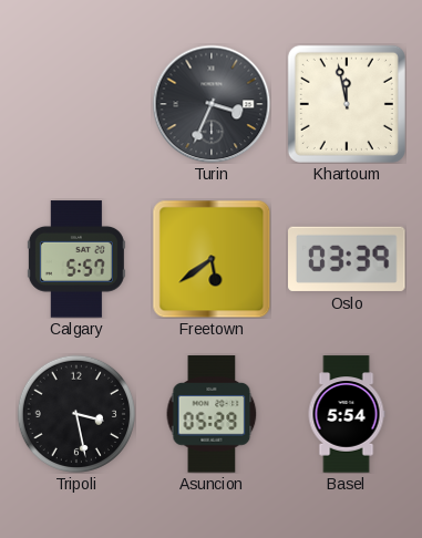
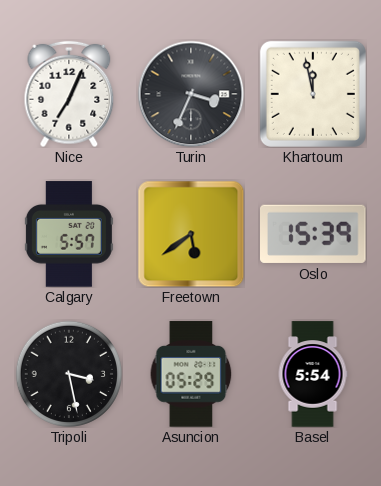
Nice: none -> 7:04
Oslo: 03:39 -> 15:39
